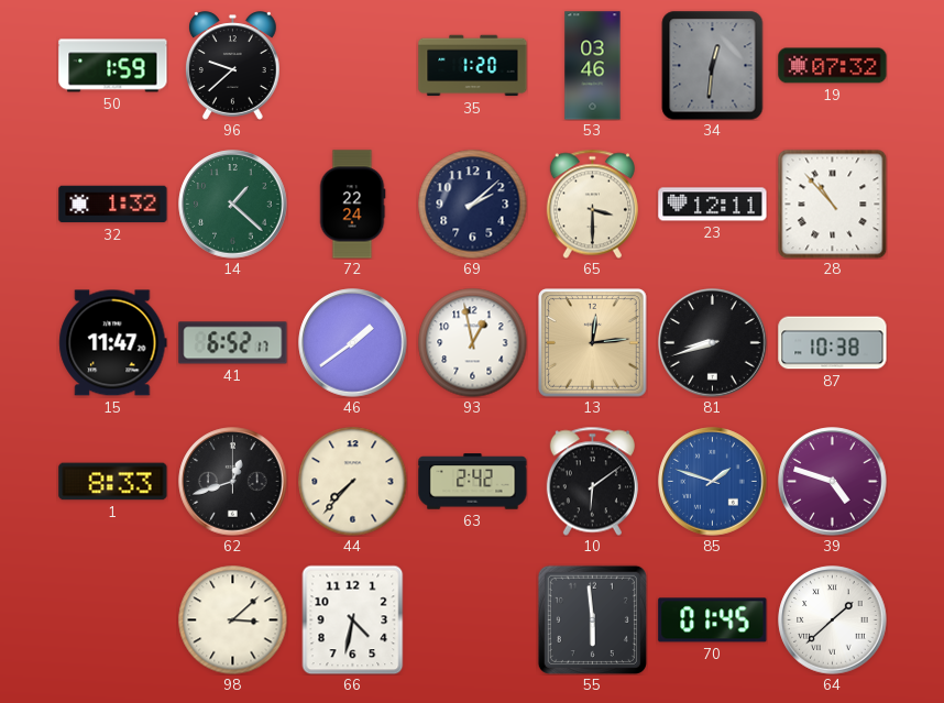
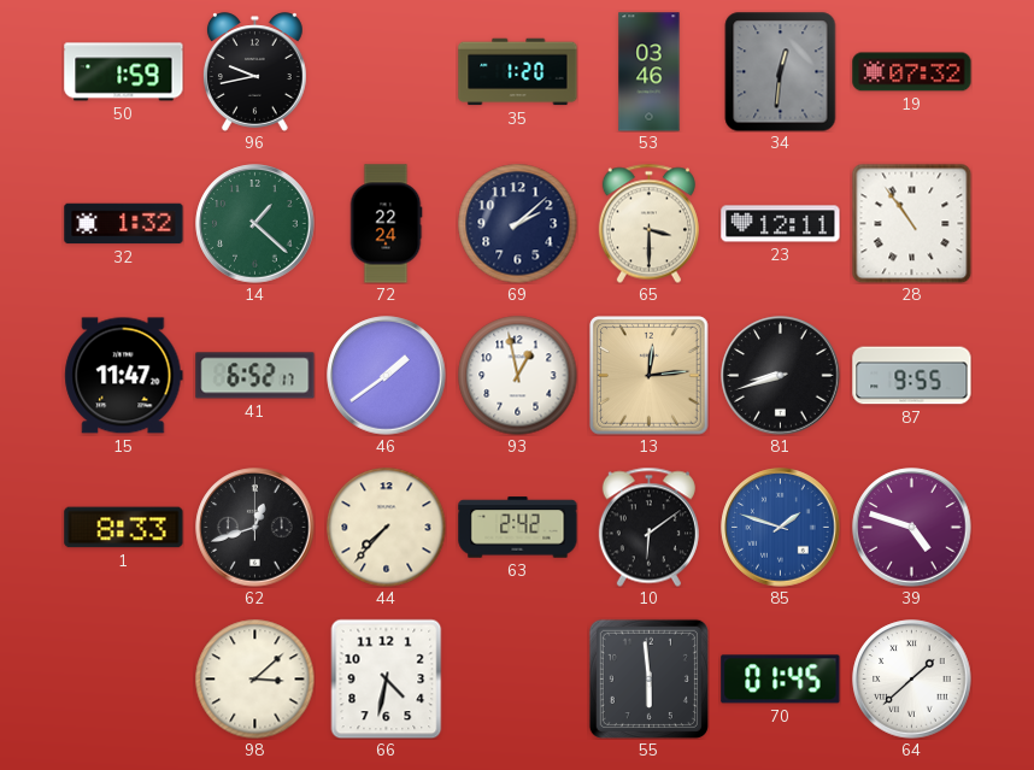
96: 9:38 -> 9:43
28: 10:53 -> 10:54
87: 10:38 -> 9:55
